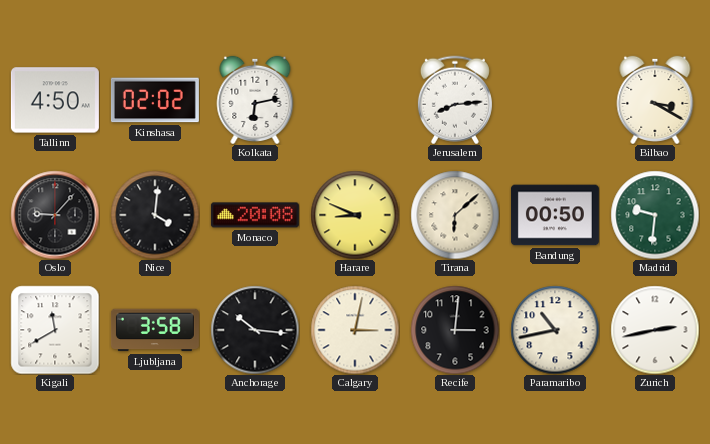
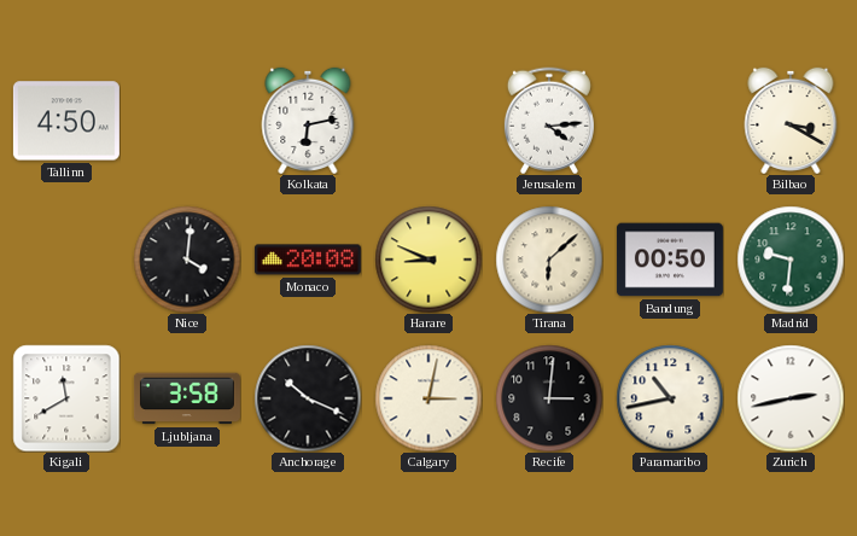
Kinshasa: 02:02 -> none
Jerusalem: 8:14 -> 4:14
Oslo: 9:07 -> none
Anchorage: 10:16 -> 10:19
